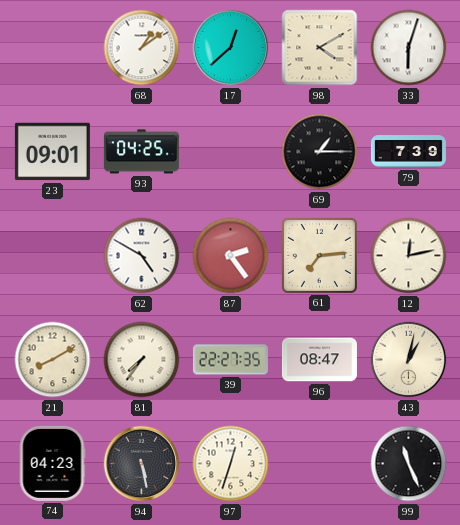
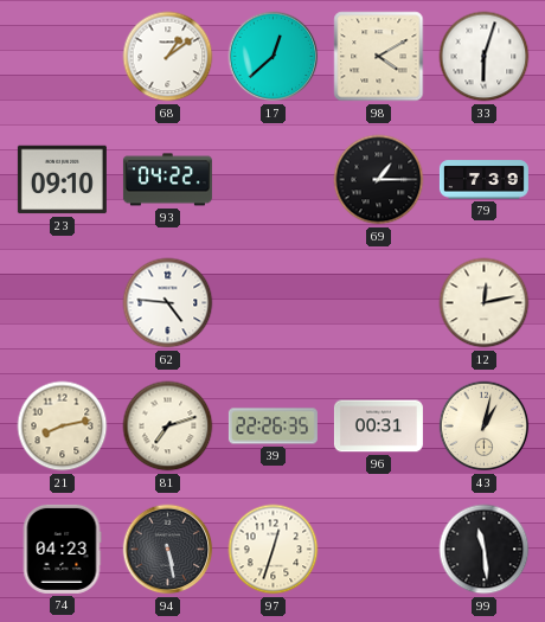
23: 09:01 -> 09:10
93: 04:25 -> 04:22
62: 4:50 -> 4:46
87: 2:24 -> none
61: 7:14 -> none
21: 8:10 -> 8:13
81: 7:36 -> 7:12
39: 22:27 -> 22:26
96: 08:47 -> 00:31
99: 11:26 -> 11:29
